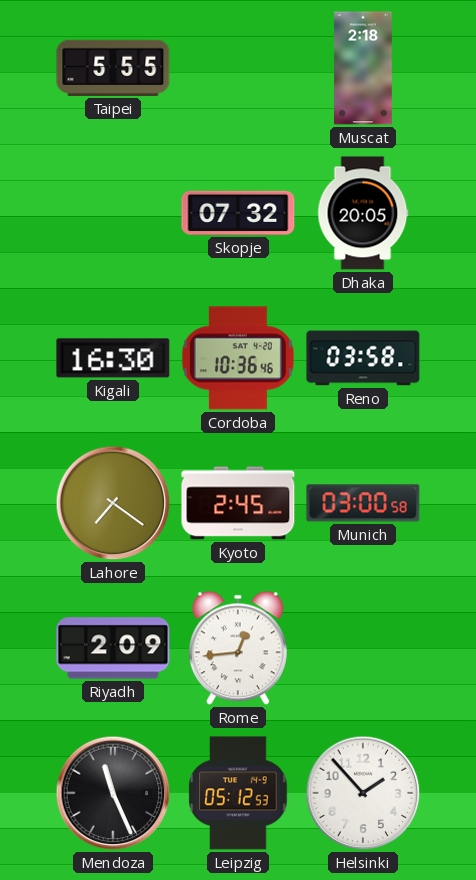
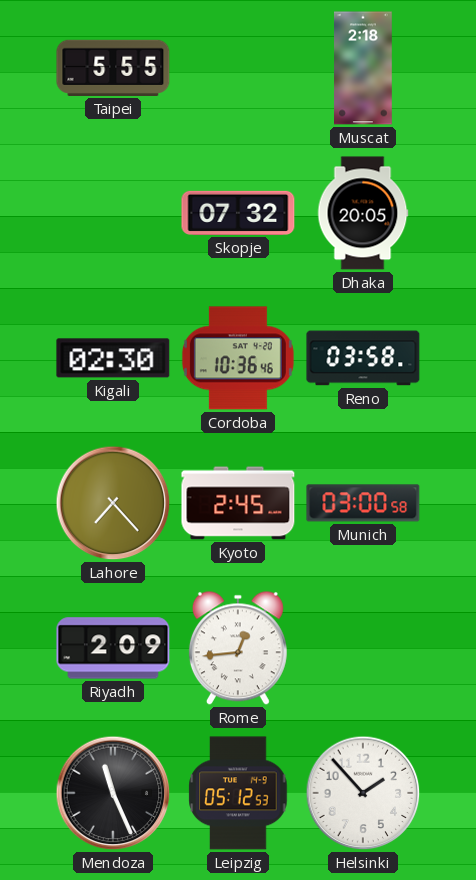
Kigali: 16:30 -> 02:30
Lahore: 7:21 -> 7:23
